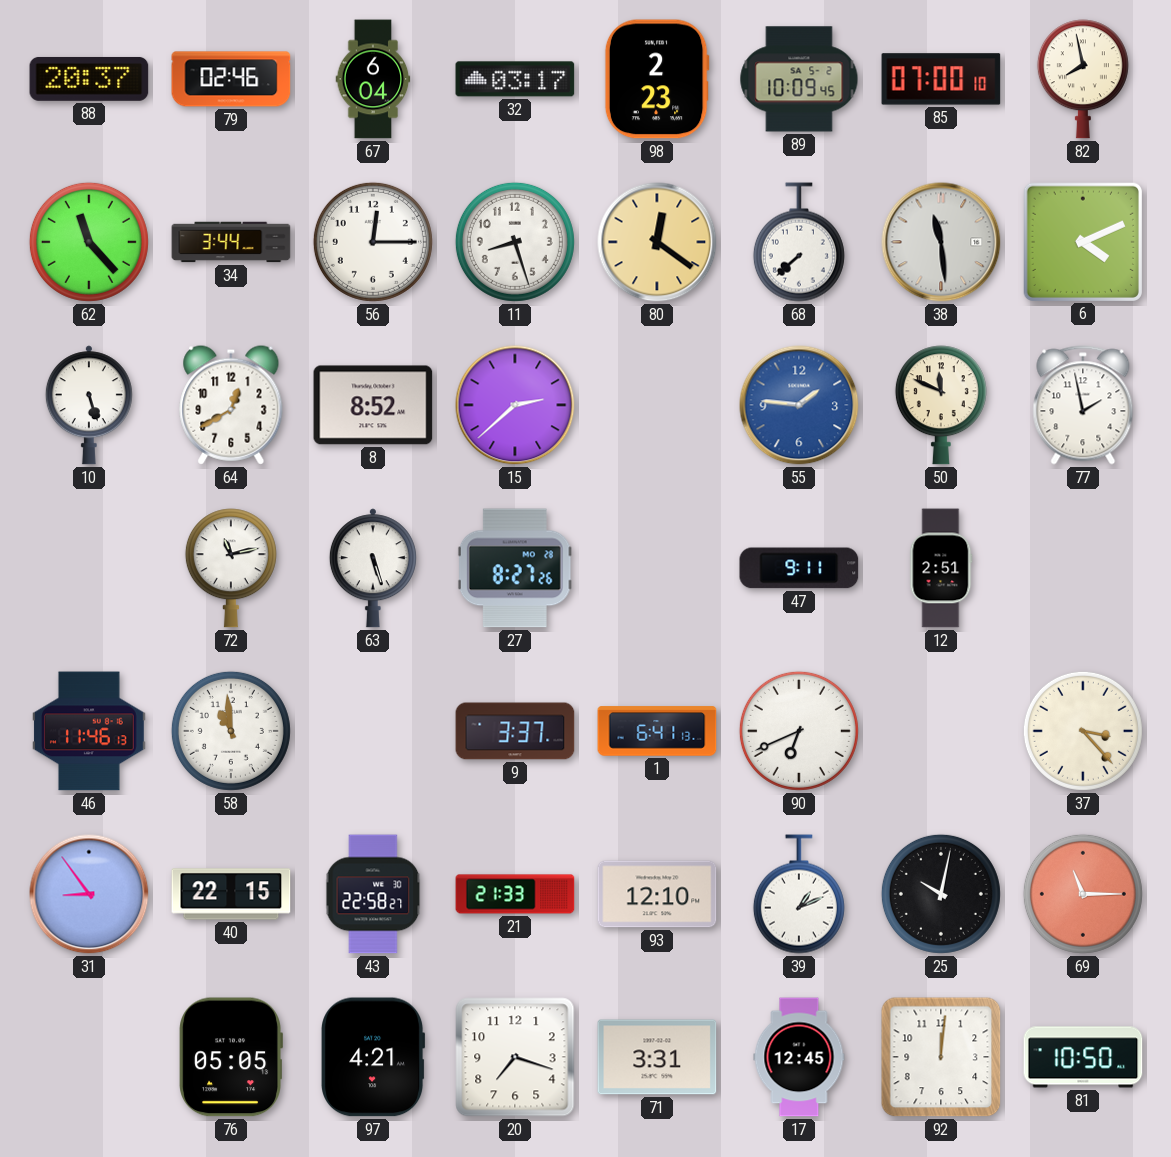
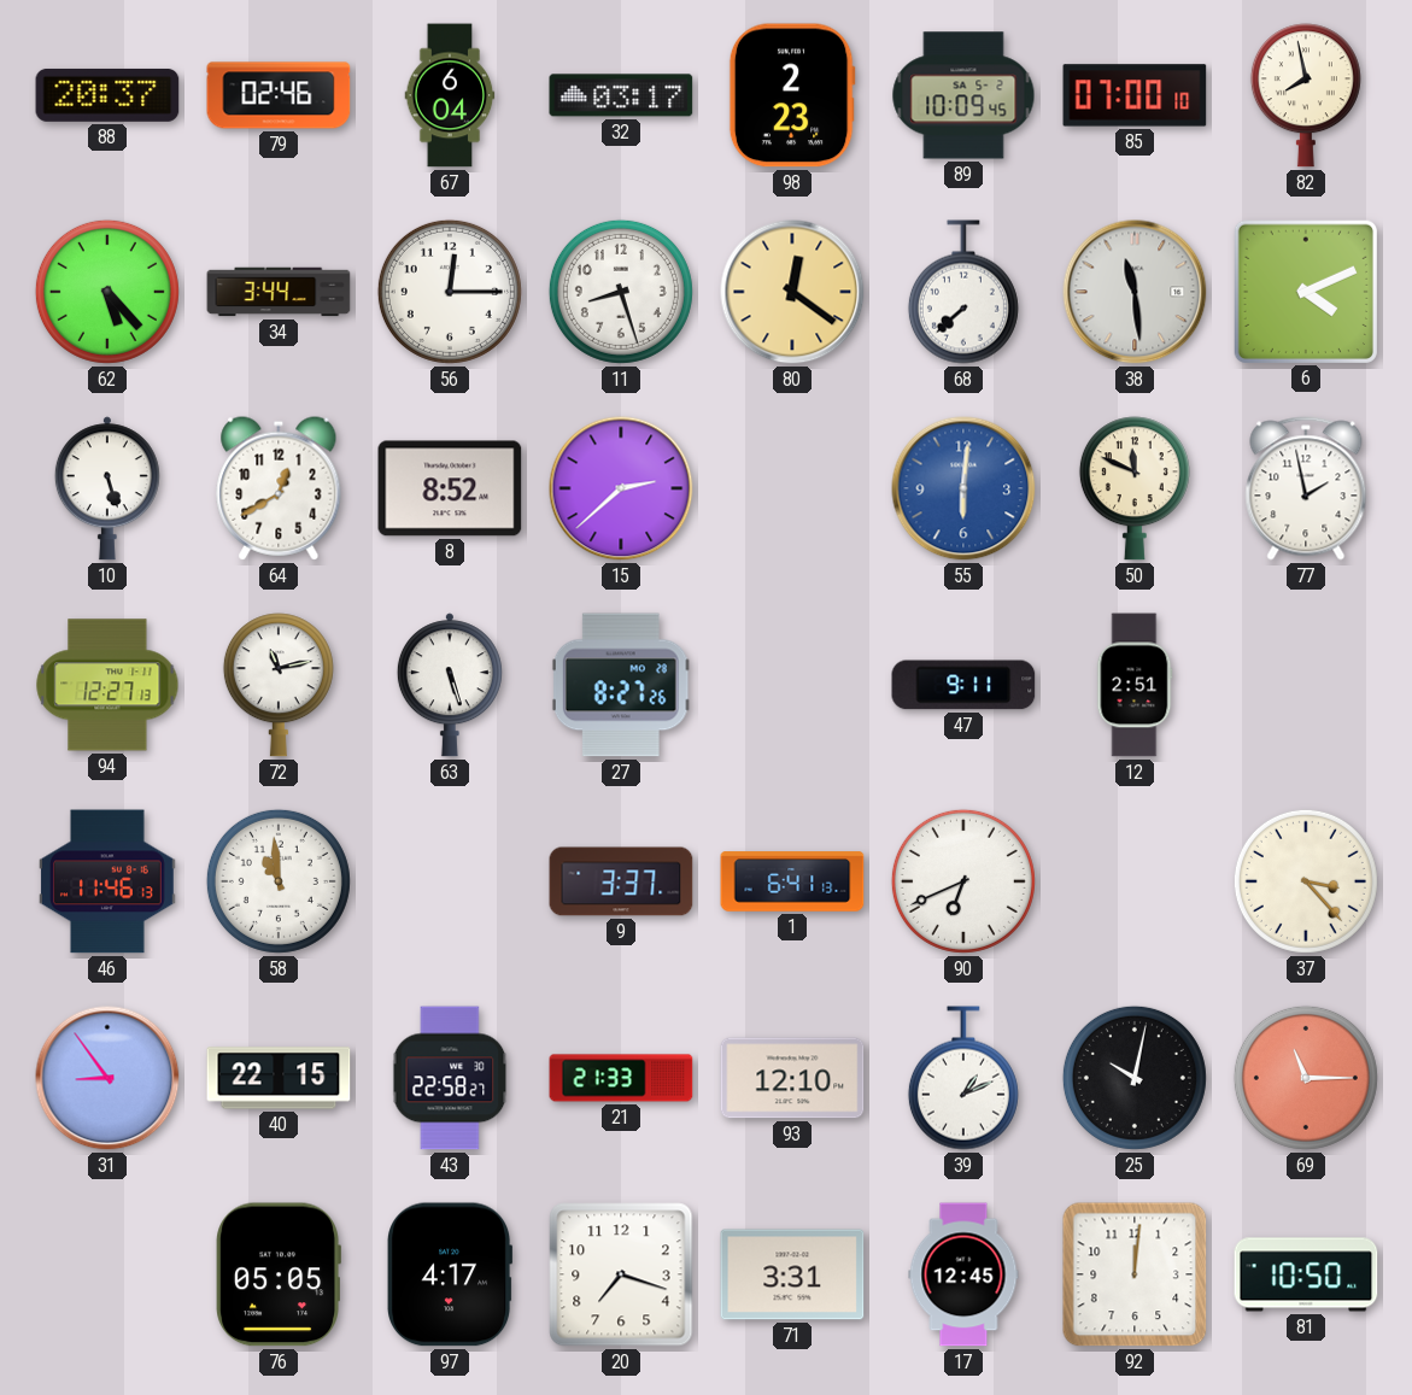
62: 11:23 -> 5:23
55: 1:46 -> 6:01
94: none -> 12:27
97: 4:21 -> 4:17
